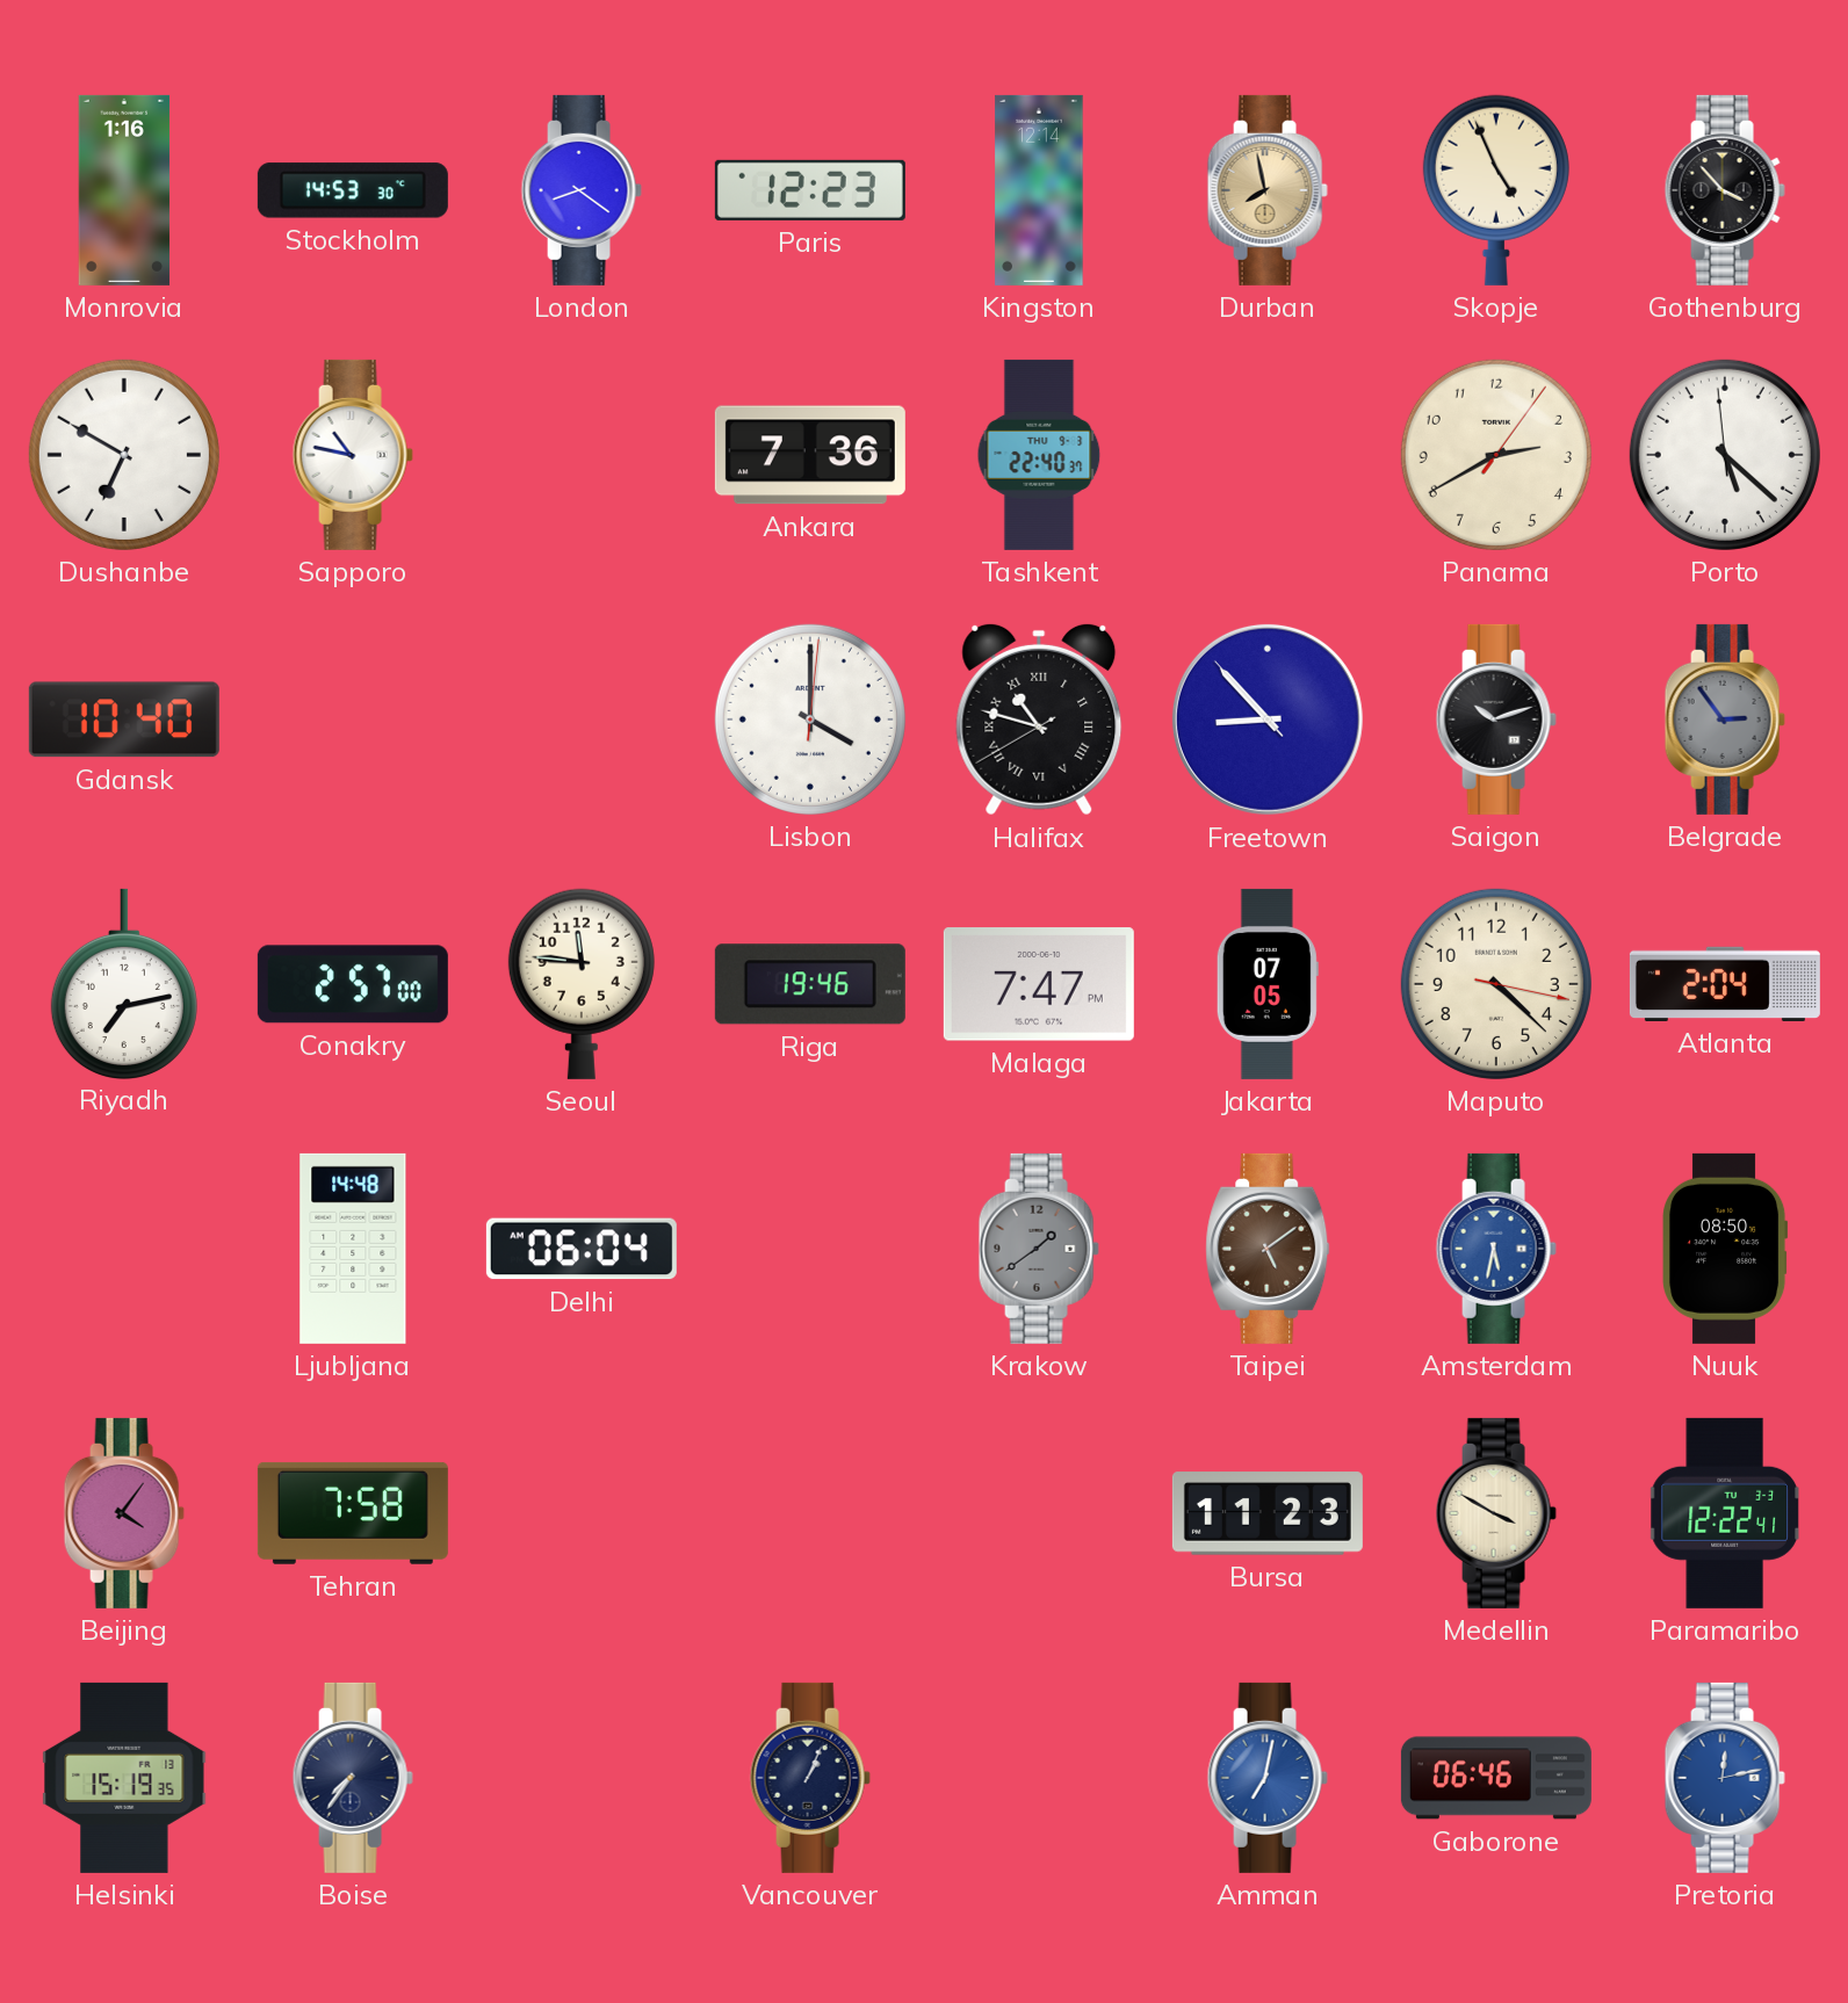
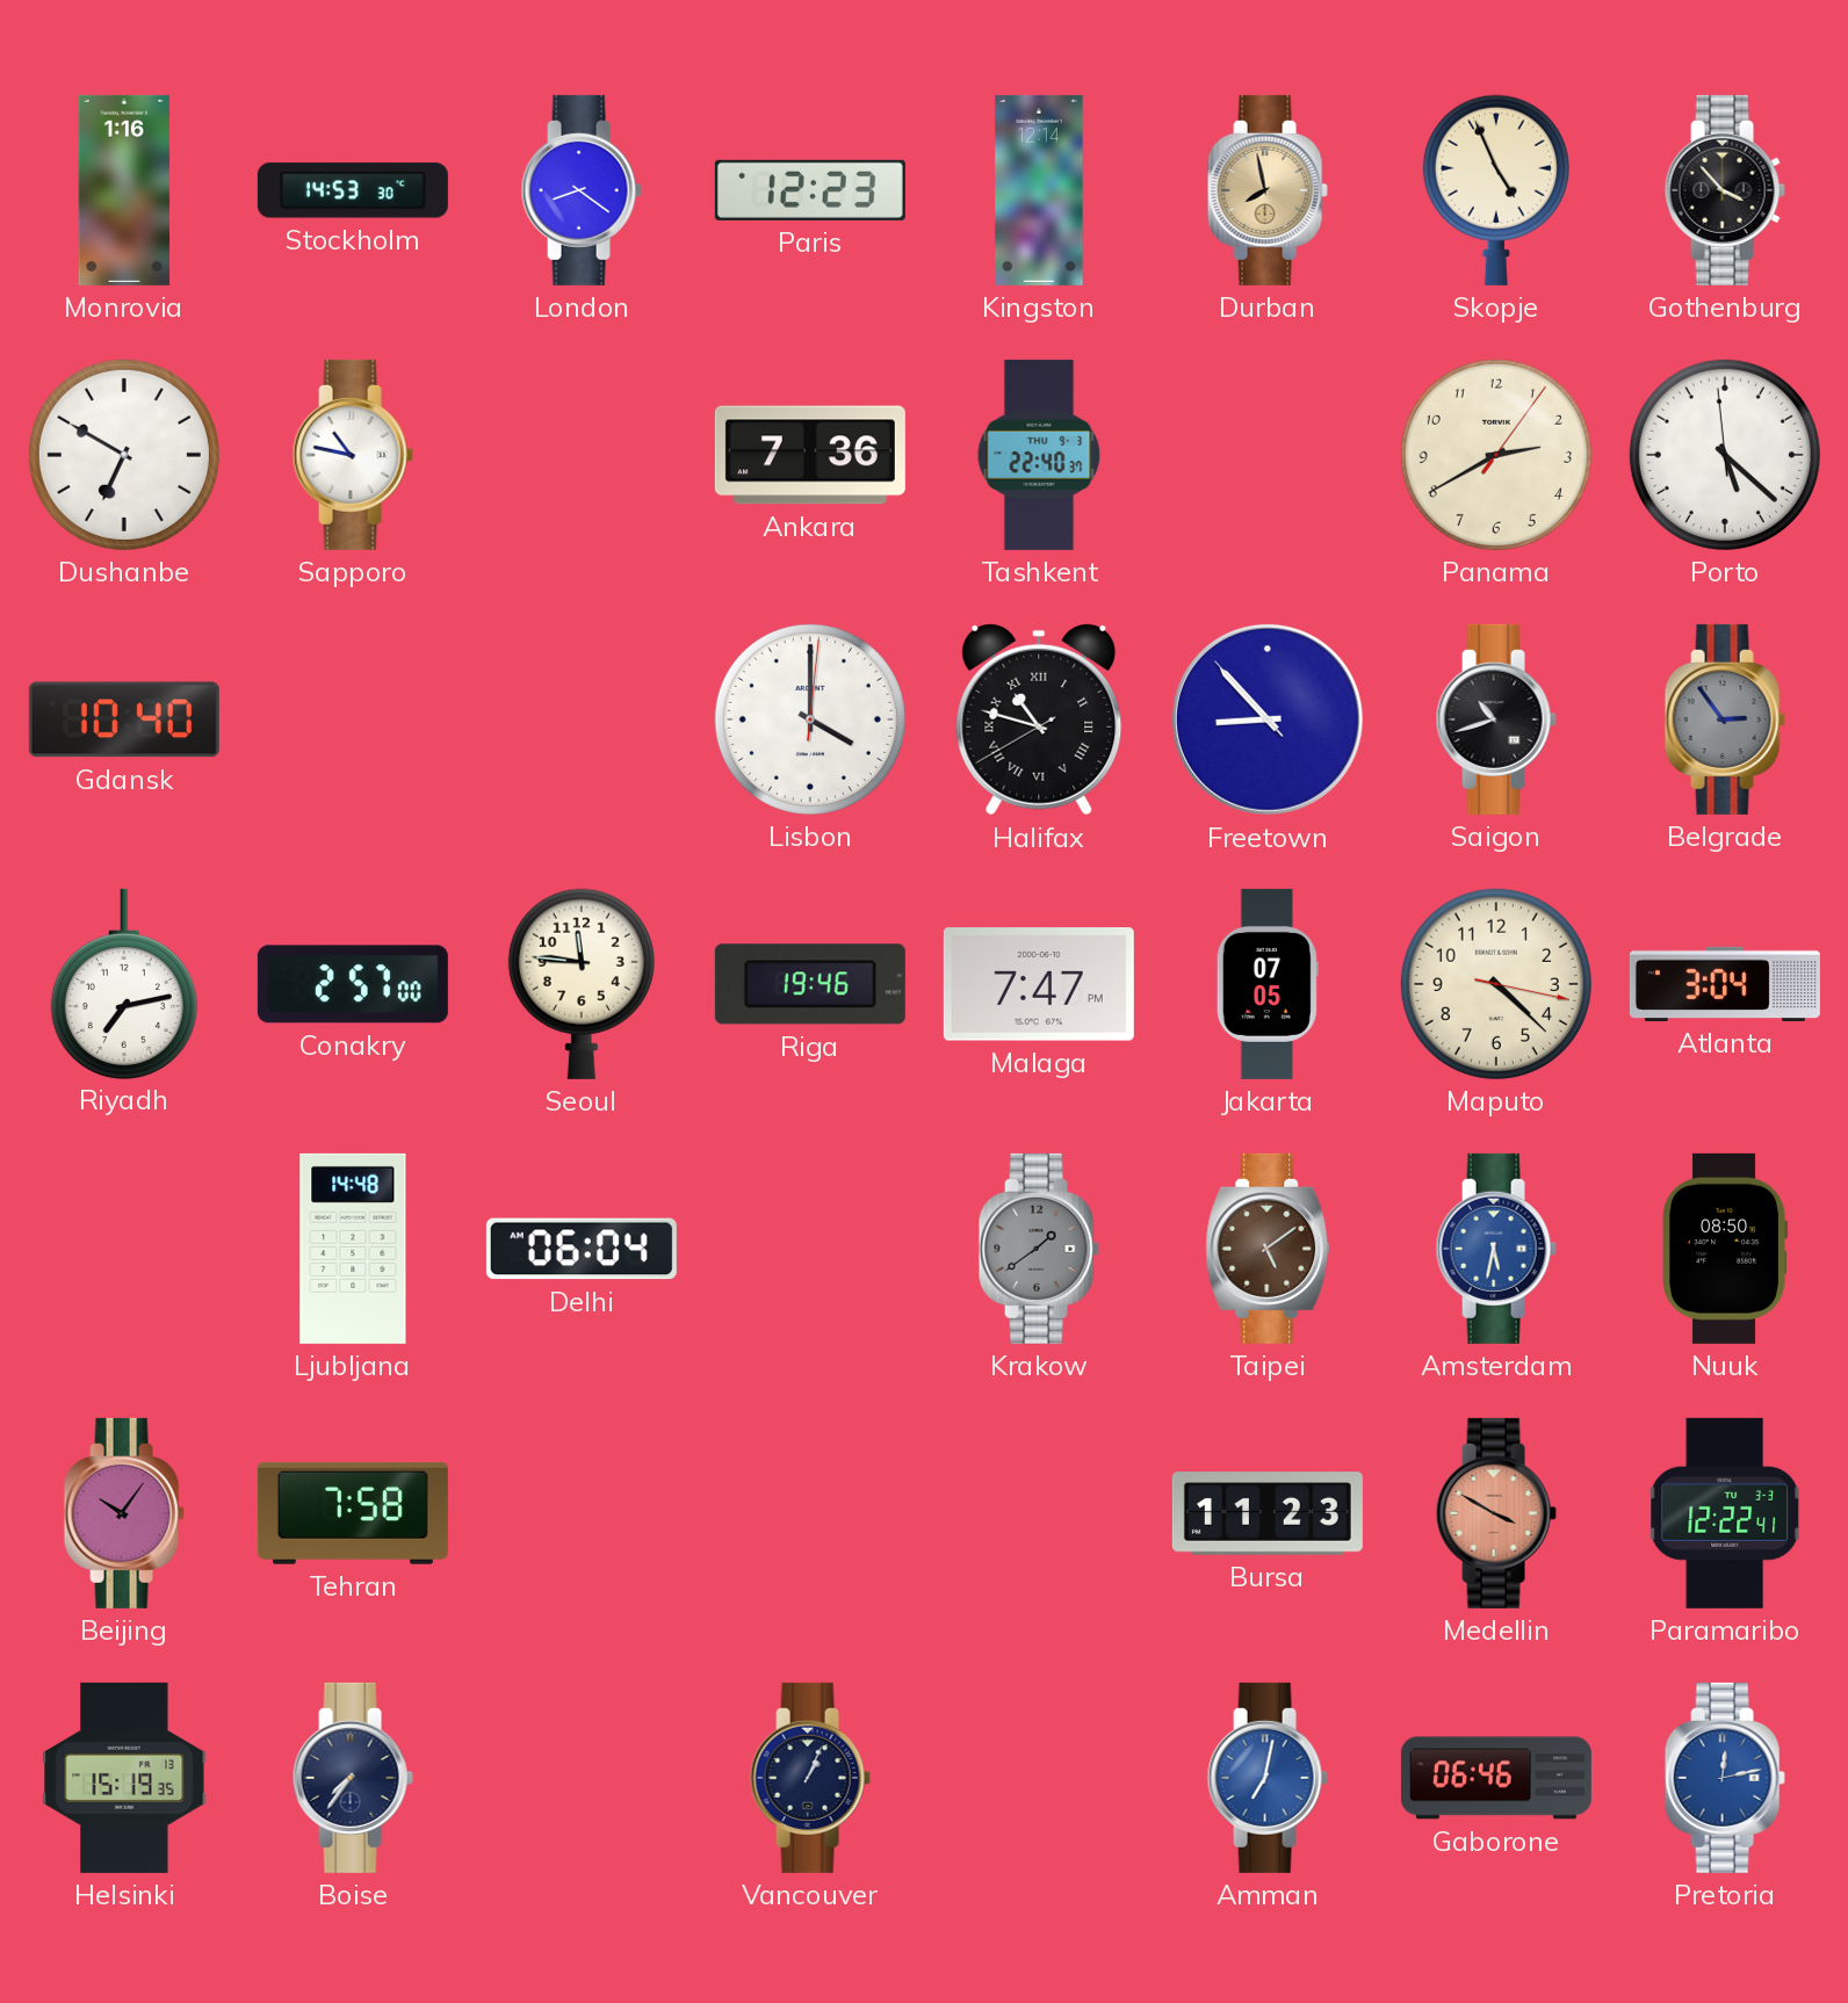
Saigon: 10:12 -> 10:42
Atlanta: 2:04 -> 3:04
Beijing: 4:06 -> 10:06
Medellin dial: cream -> salmon
